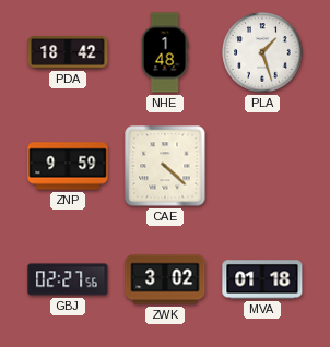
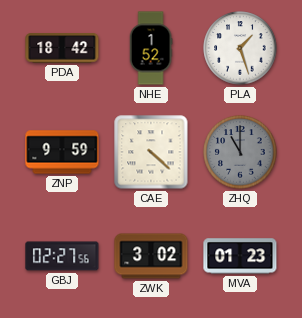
NHE: 1:48 -> 1:52
ZHQ: none -> 11:00
MVA: 01:18 -> 01:23
